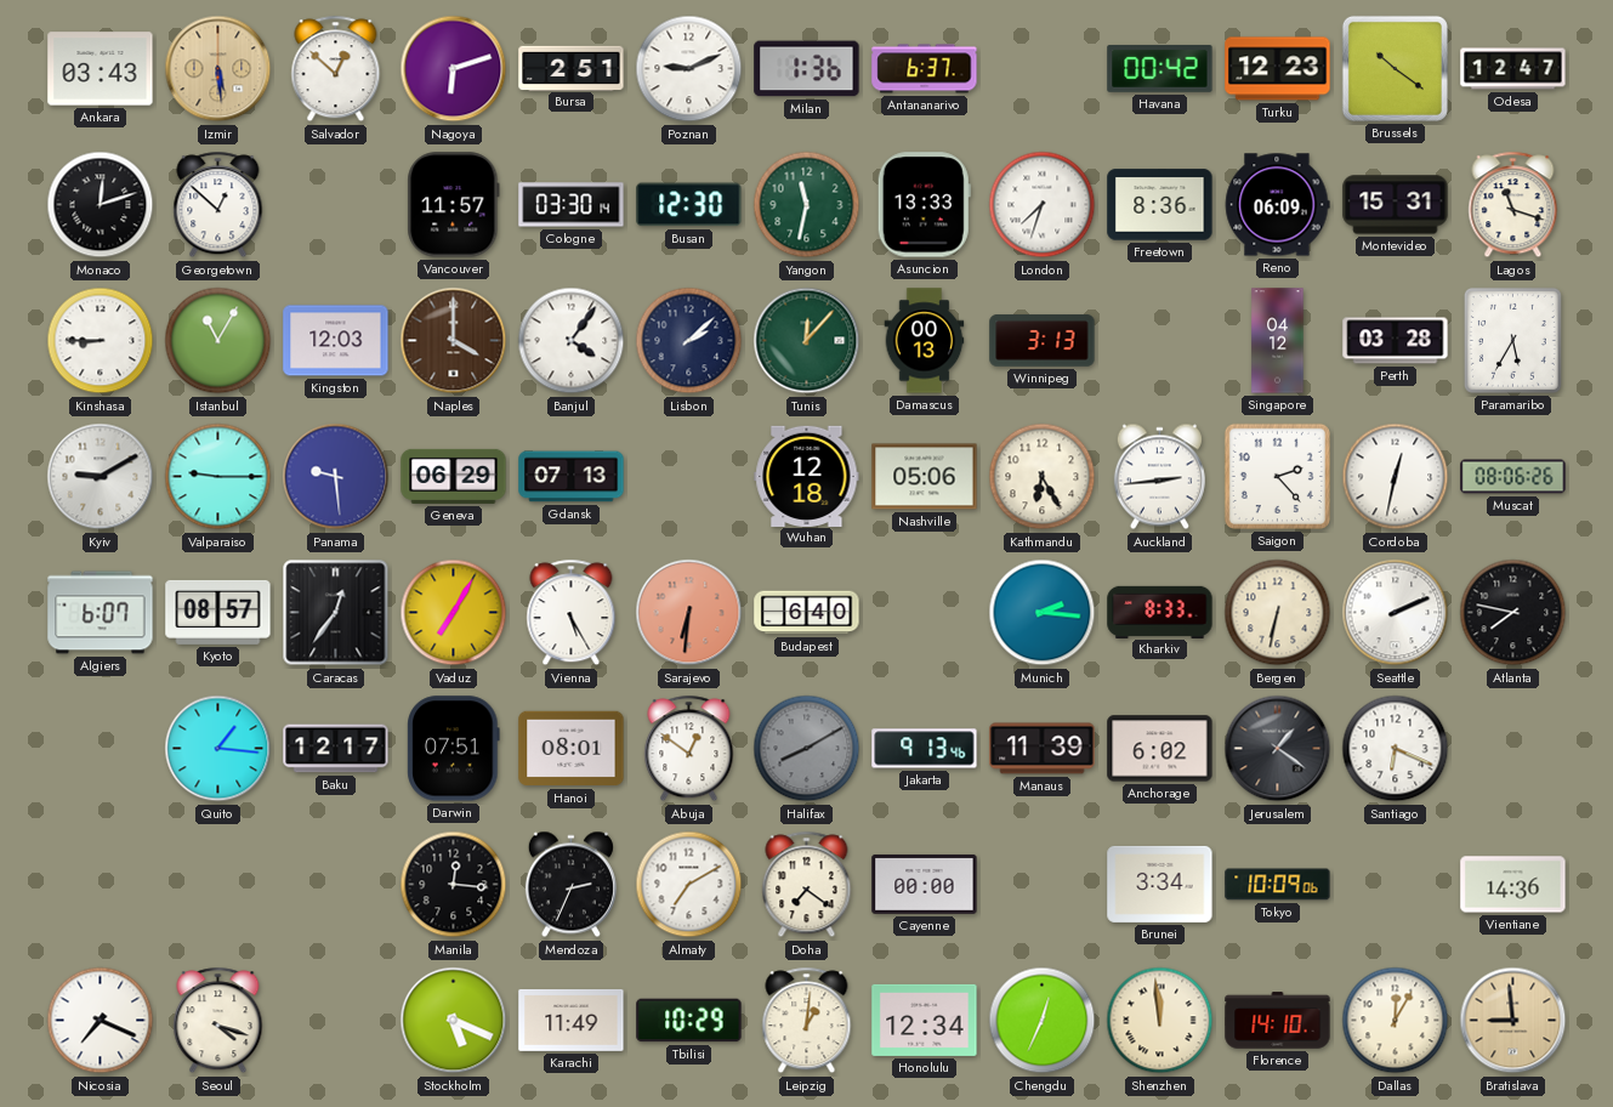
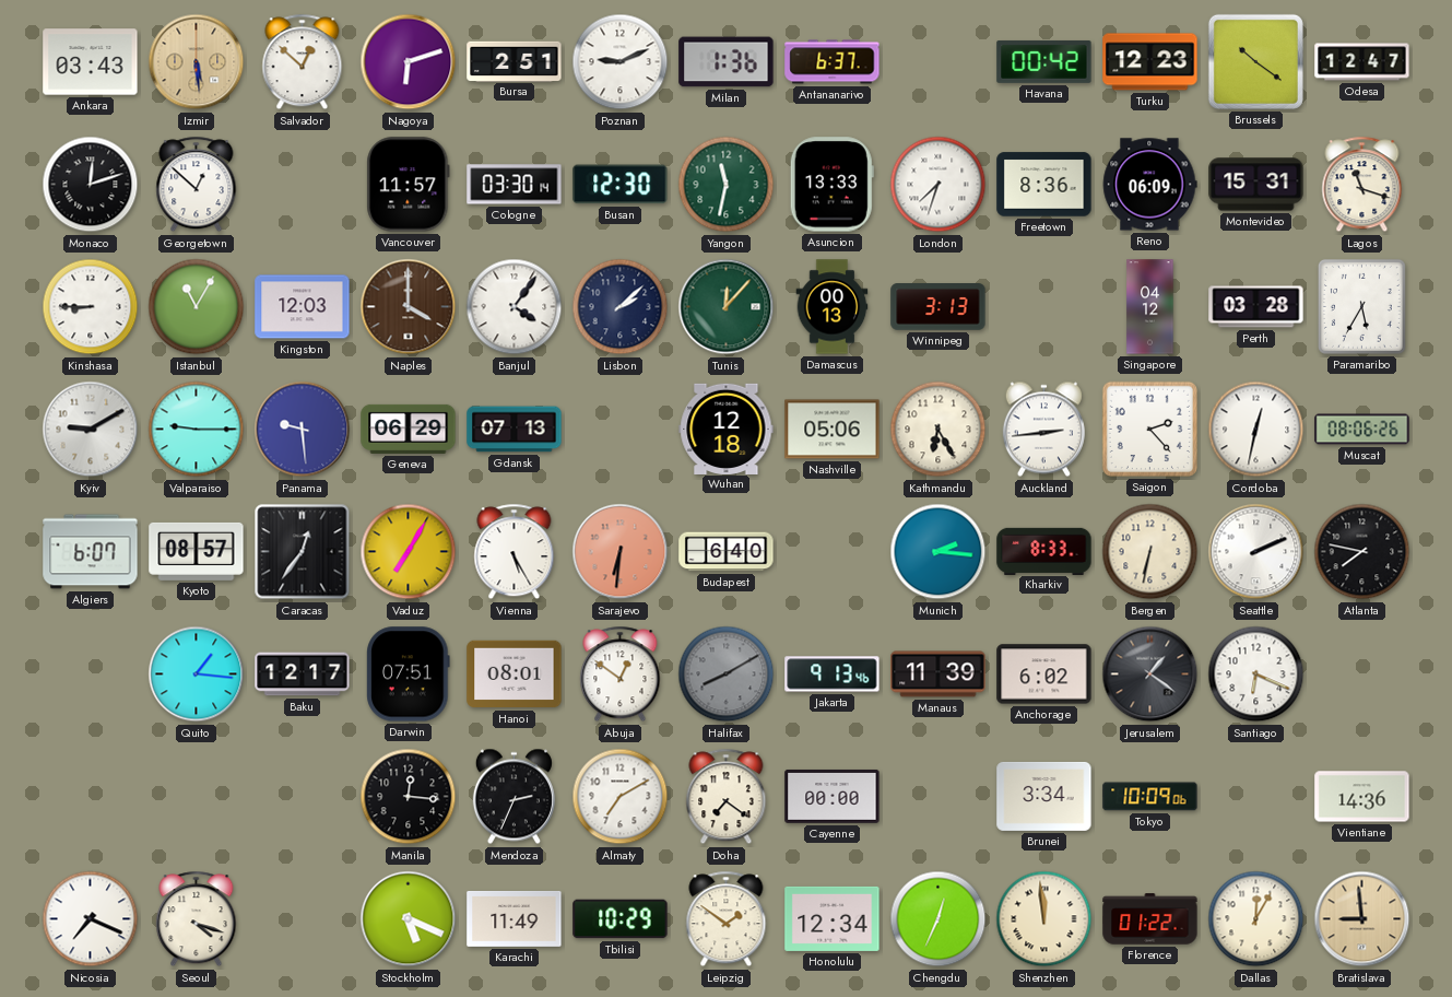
Leipzig: 1:01 -> 1:51
Florence: 14:10 -> 01:22
